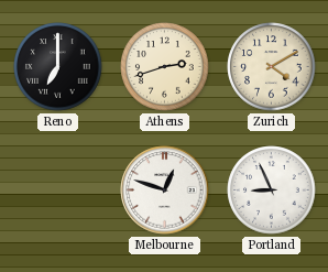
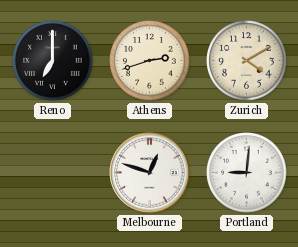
Portland: 8:56 -> 9:01
